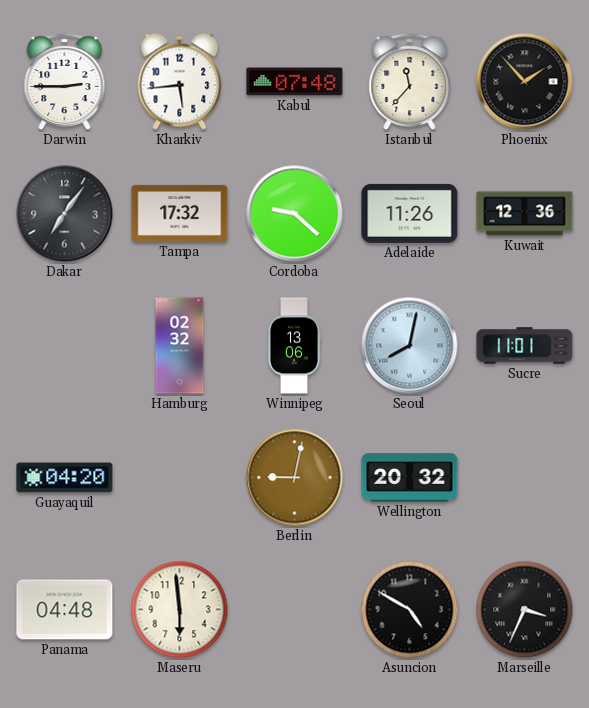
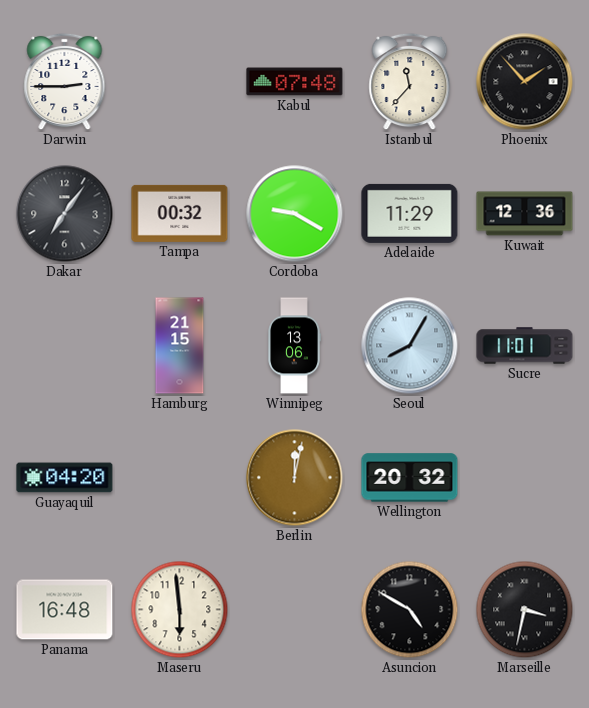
Kharkiv: 5:44 -> none
Tampa: 17:32 -> 00:32
Cordoba: 9:22 -> 9:20
Adelaide: 11:26 -> 11:29
Hamburg: 02:32 -> 21:15
Seoul: 8:02 -> 8:05
Berlin: 9:02 -> 12:02
Panama: 04:48 -> 16:48
Marseille: 3:34 -> 3:32
